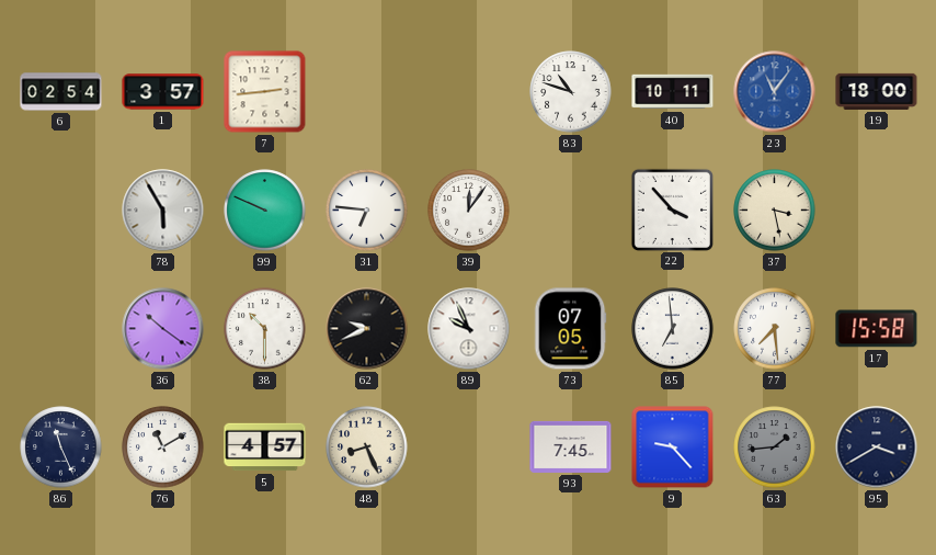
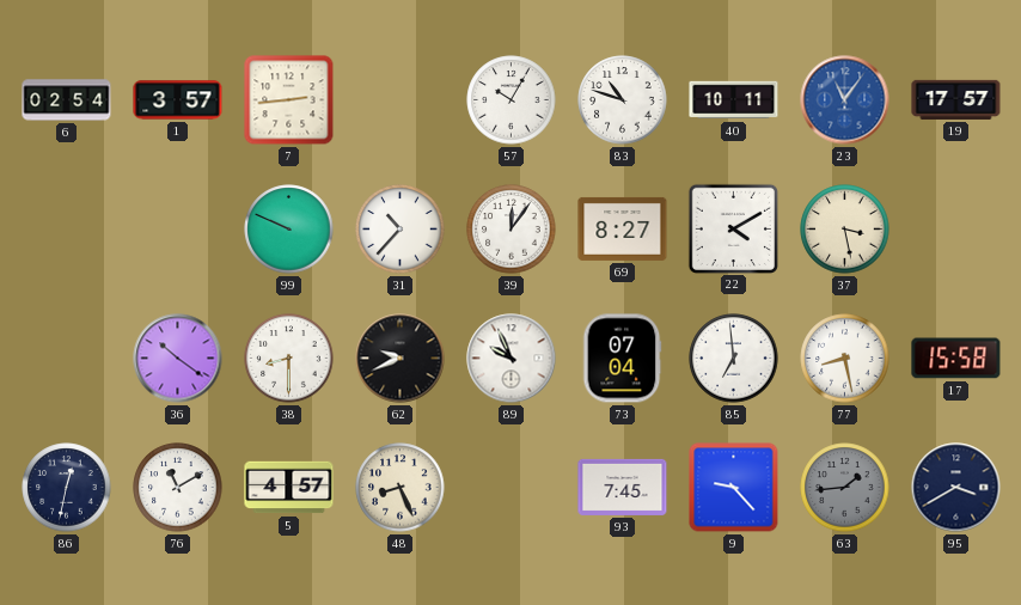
57: none -> 10:05
19: 18:00 -> 17:57
78: 5:55 -> none
31: 6:46 -> 10:37
69: none -> 8:27
22: 3:53 -> 4:10
38: 10:30 -> 8:30
73: 07:05 -> 07:04
77: 7:29 -> 8:28
86: 11:26 -> 12:32
